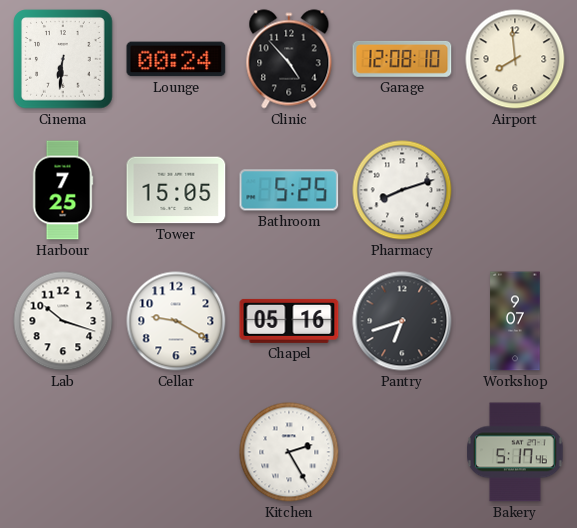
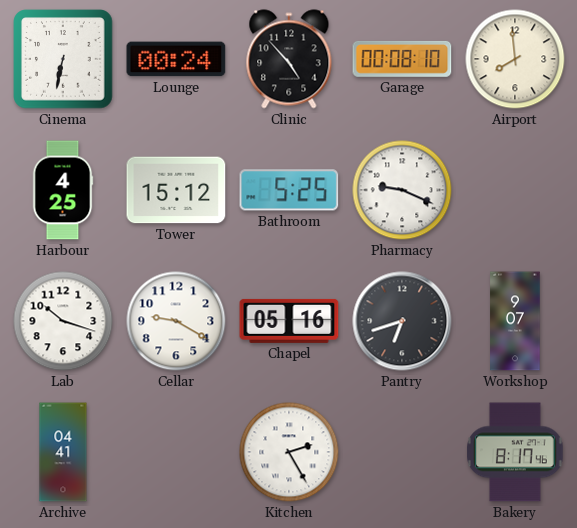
Cinema: 6:31 -> 6:32
Garage: 12:08 -> 00:08
Harbour: 7:25 -> 4:25
Tower: 15:05 -> 15:12
Pharmacy: 8:12 -> 9:19
Archive: none -> 04:41
Bakery: 5:17 -> 8:17
